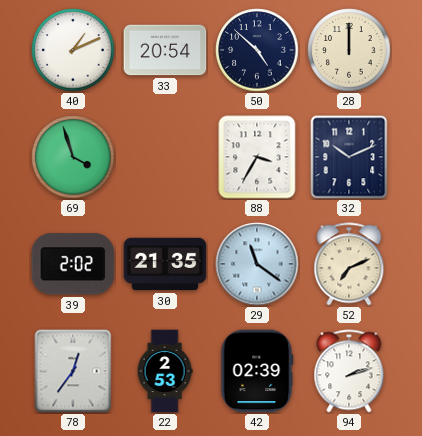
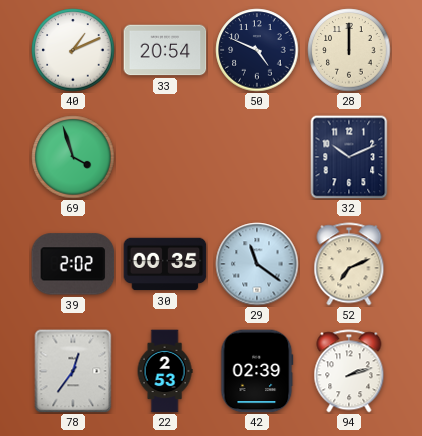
50: 4:52 -> 4:49
88: 3:35 -> none
30: 21:35 -> 00:35
